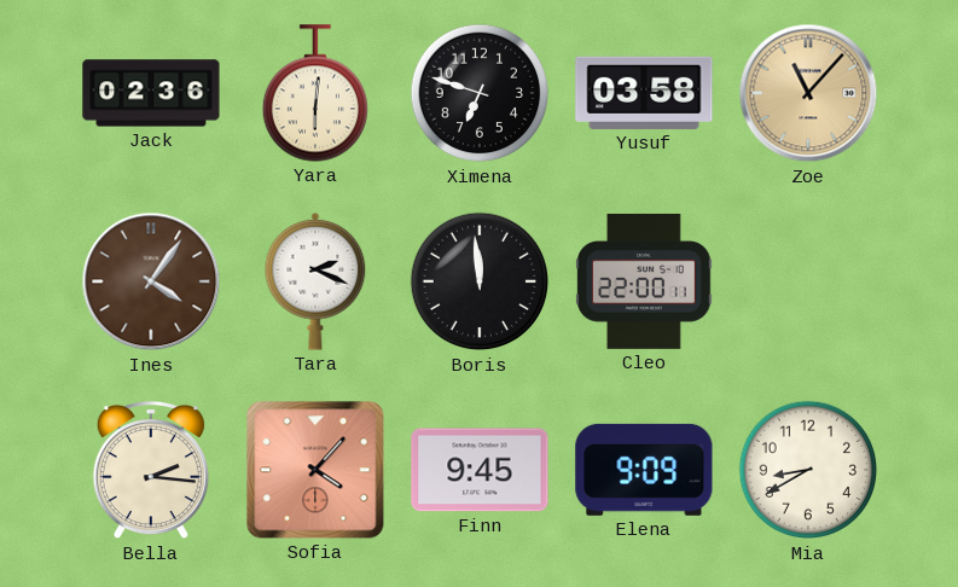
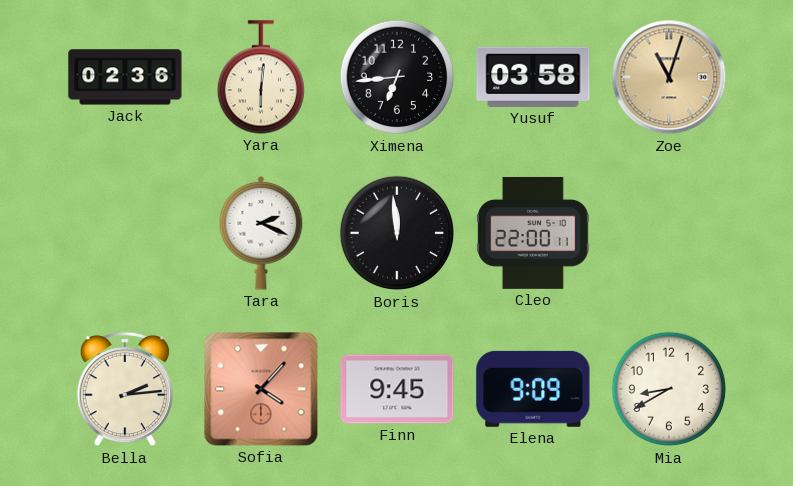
Ximena: 6:48 -> 6:44
Zoe: 11:07 -> 11:03
Ines: 4:06 -> none
Bella: 2:16 -> 2:14
